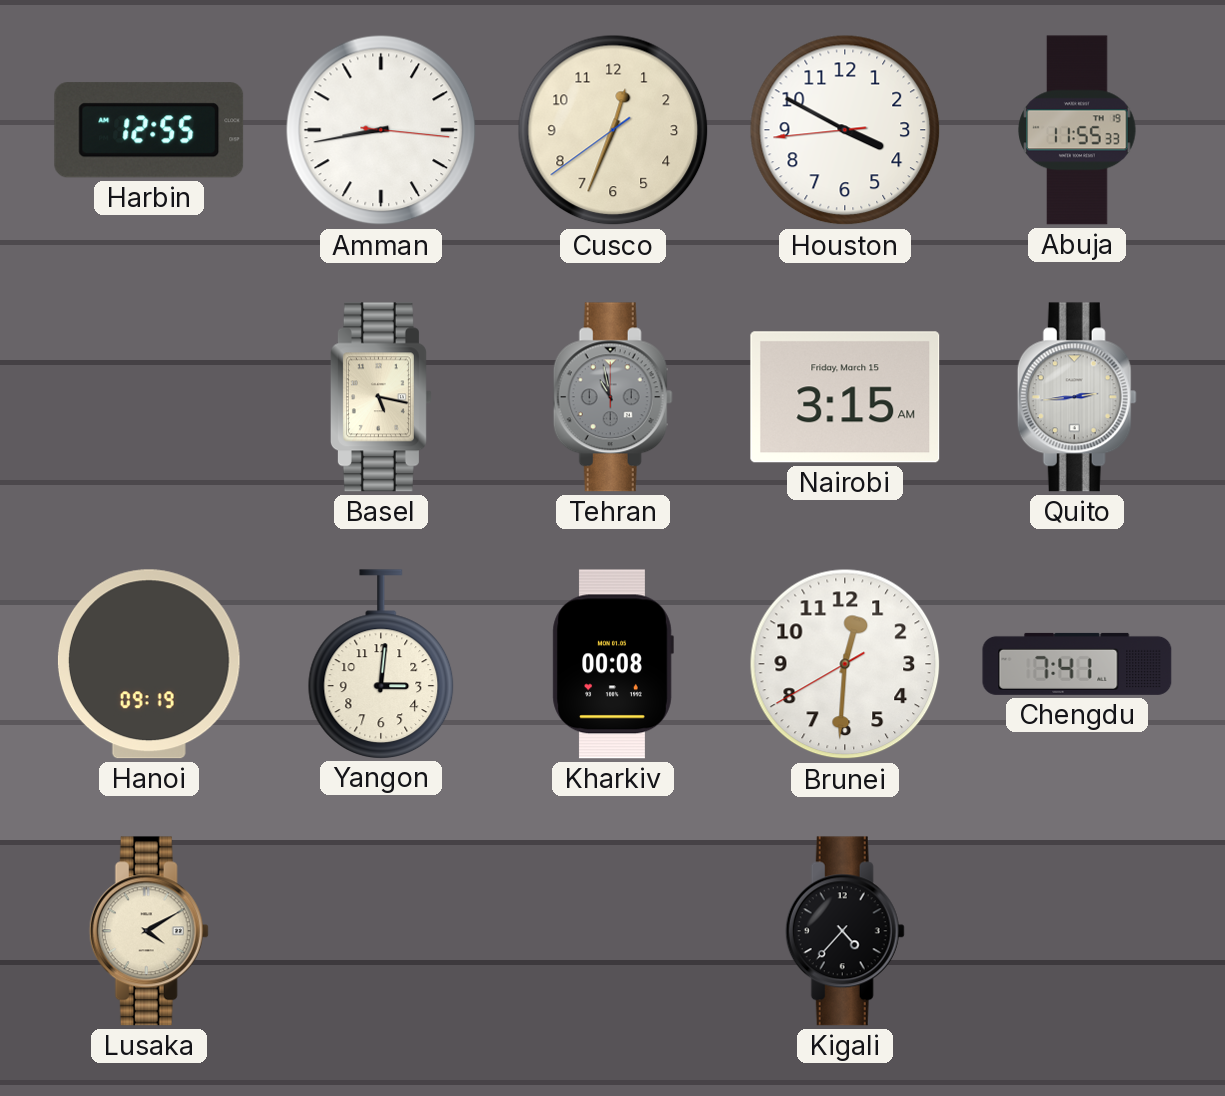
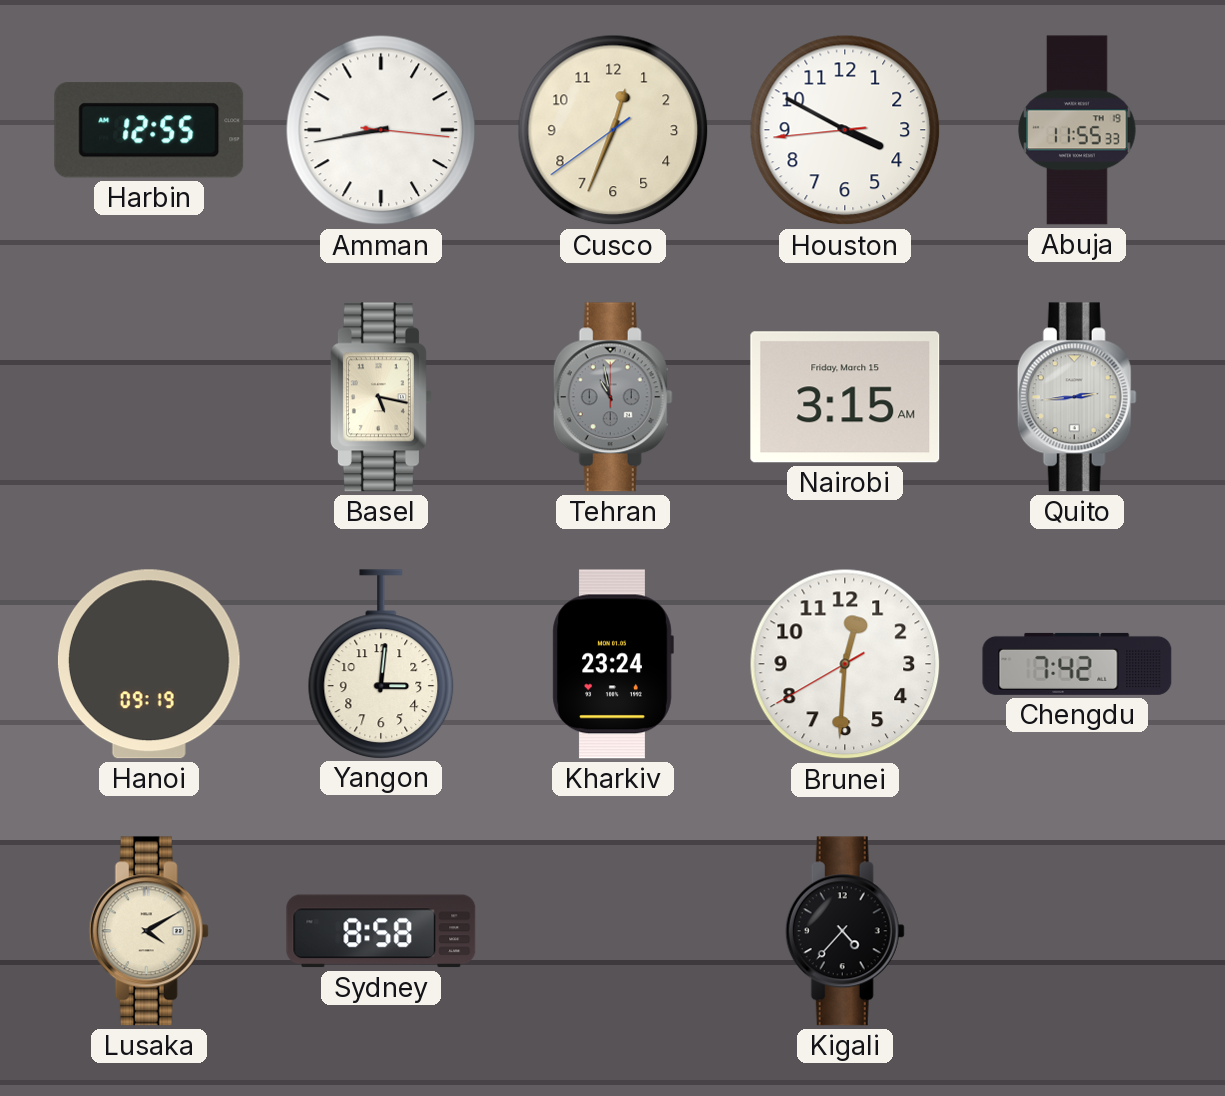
Kharkiv: 00:08 -> 23:24
Chengdu: 7:41 -> 7:42
Sydney: none -> 8:58
